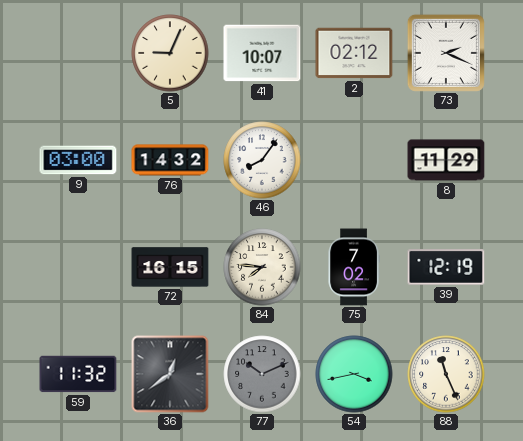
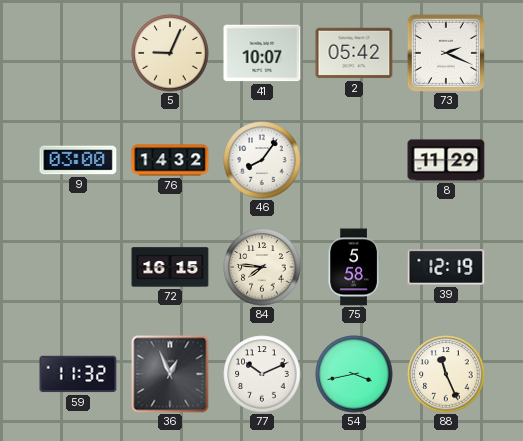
2: 02:12 -> 05:42
75: 7:02 -> 5:58
36: 12:39 -> 12:56
77 dial: grey -> white
